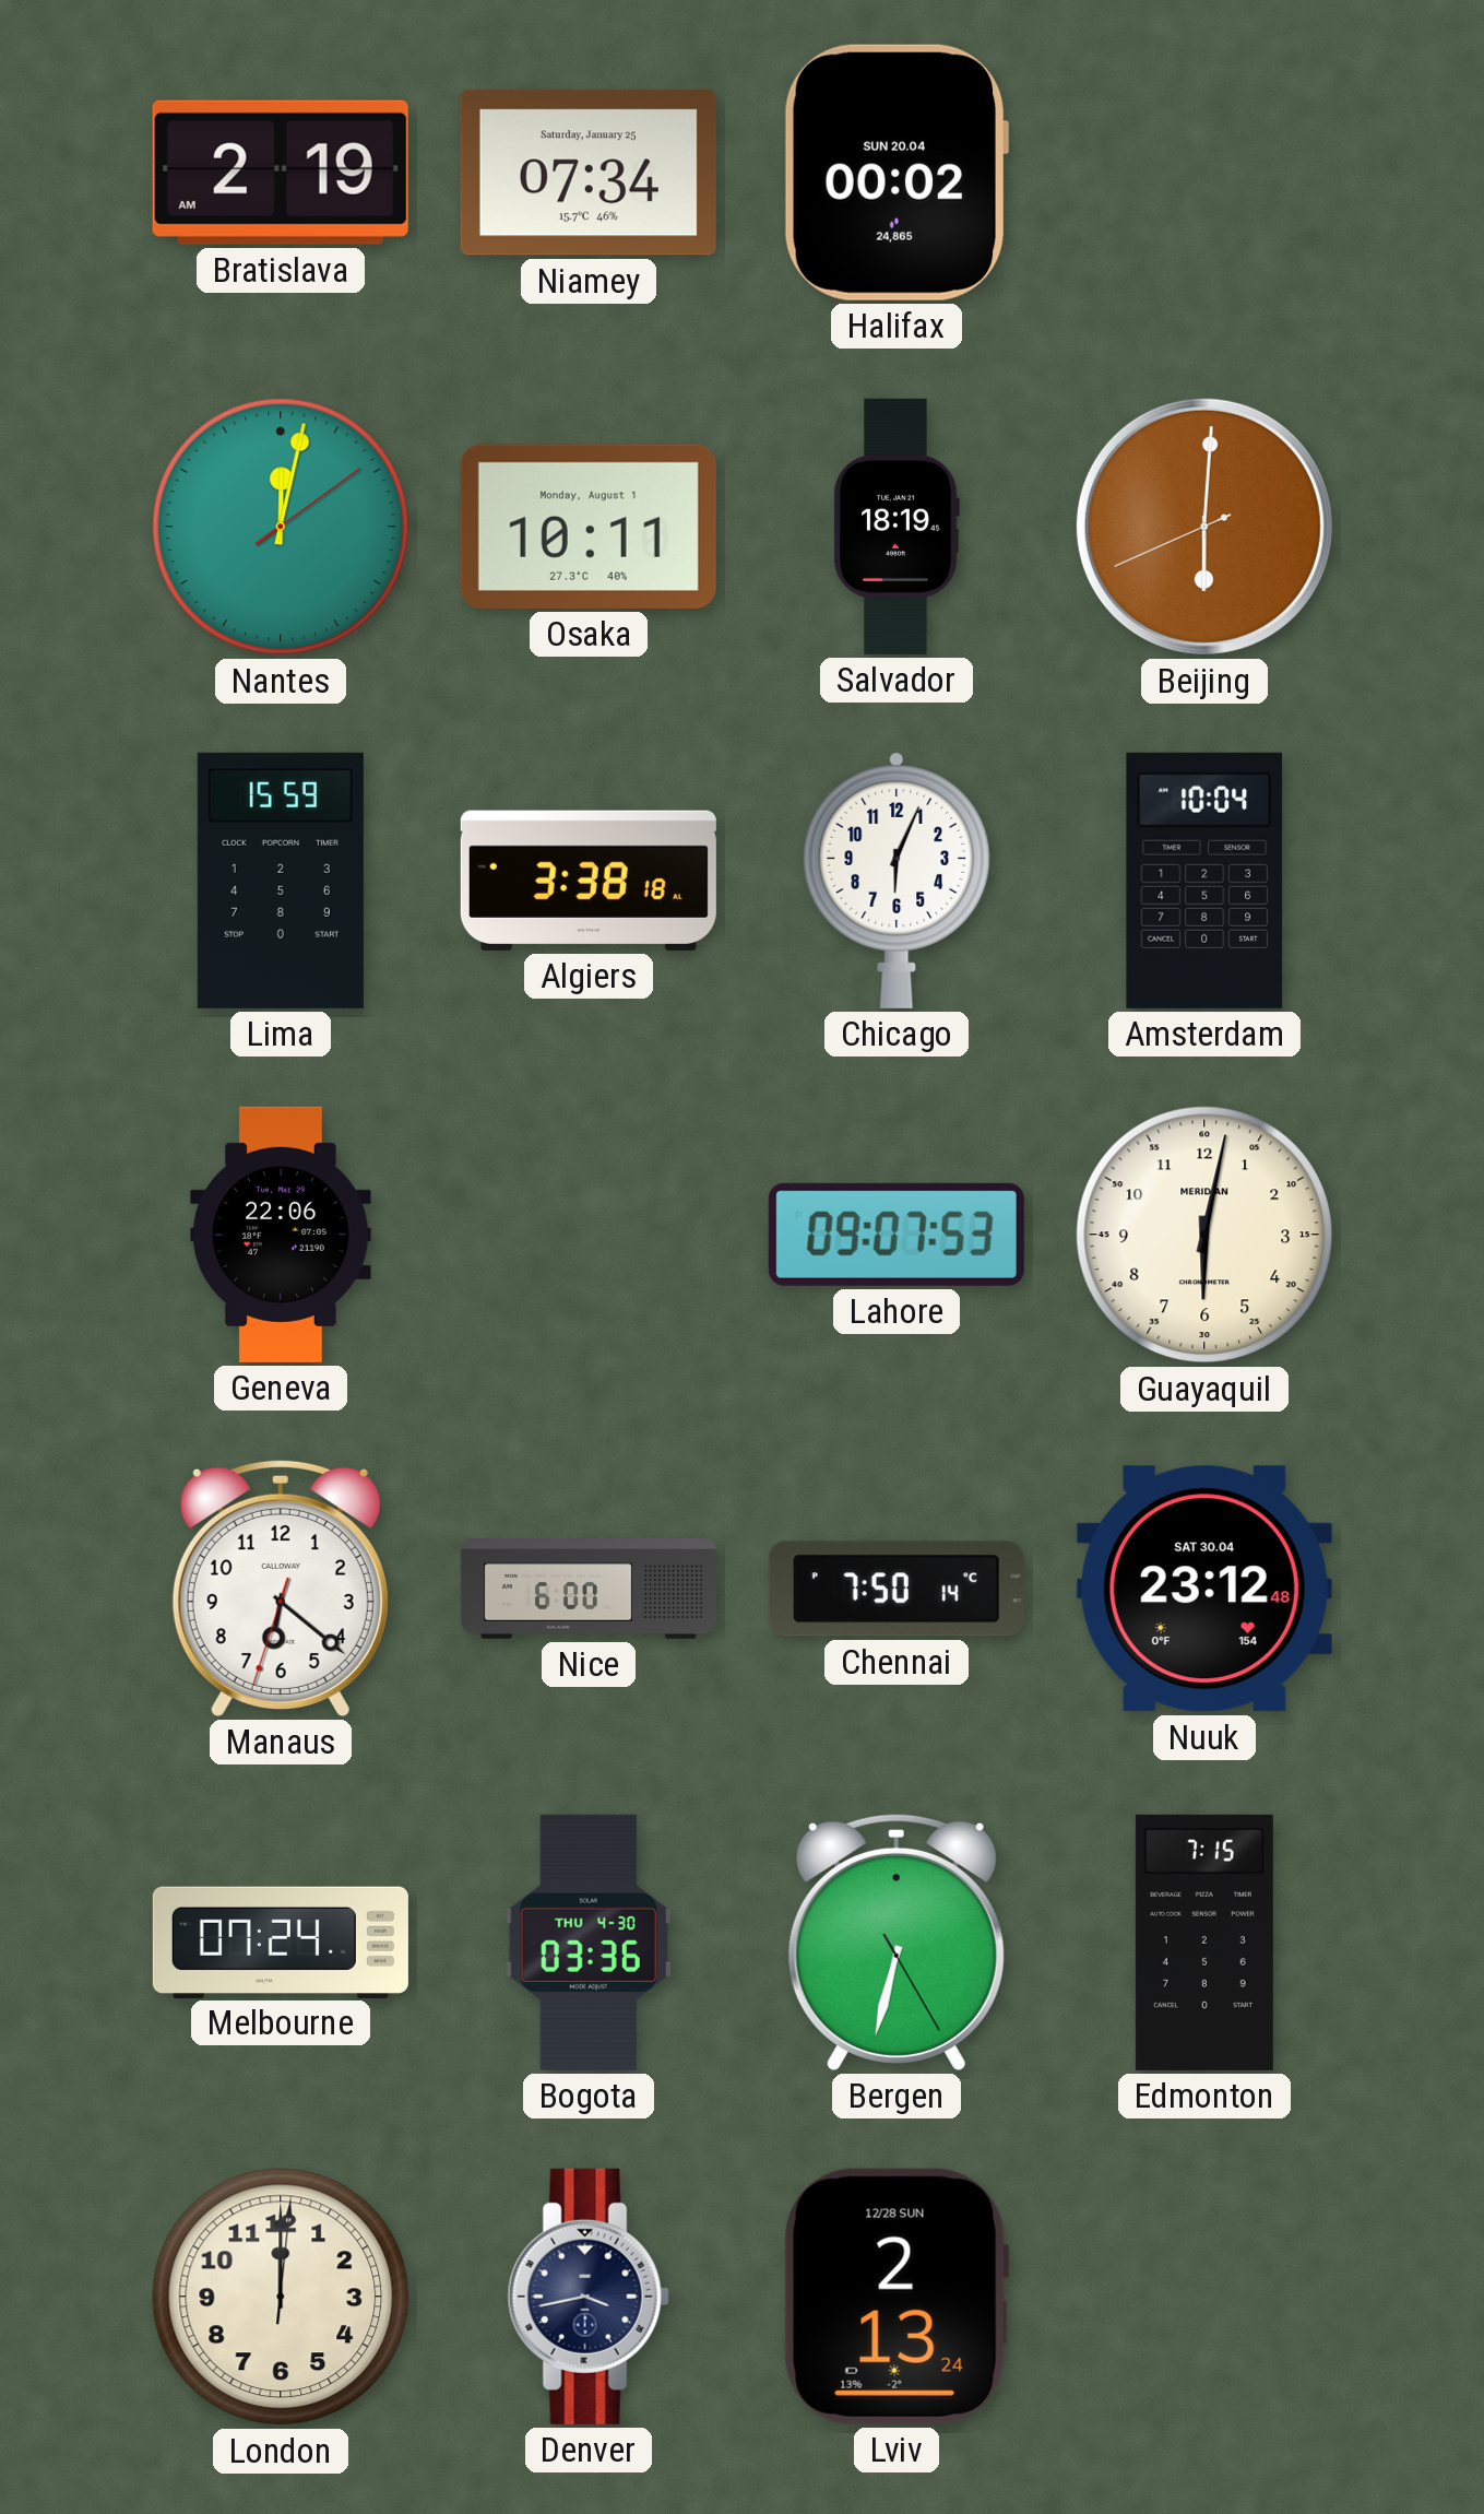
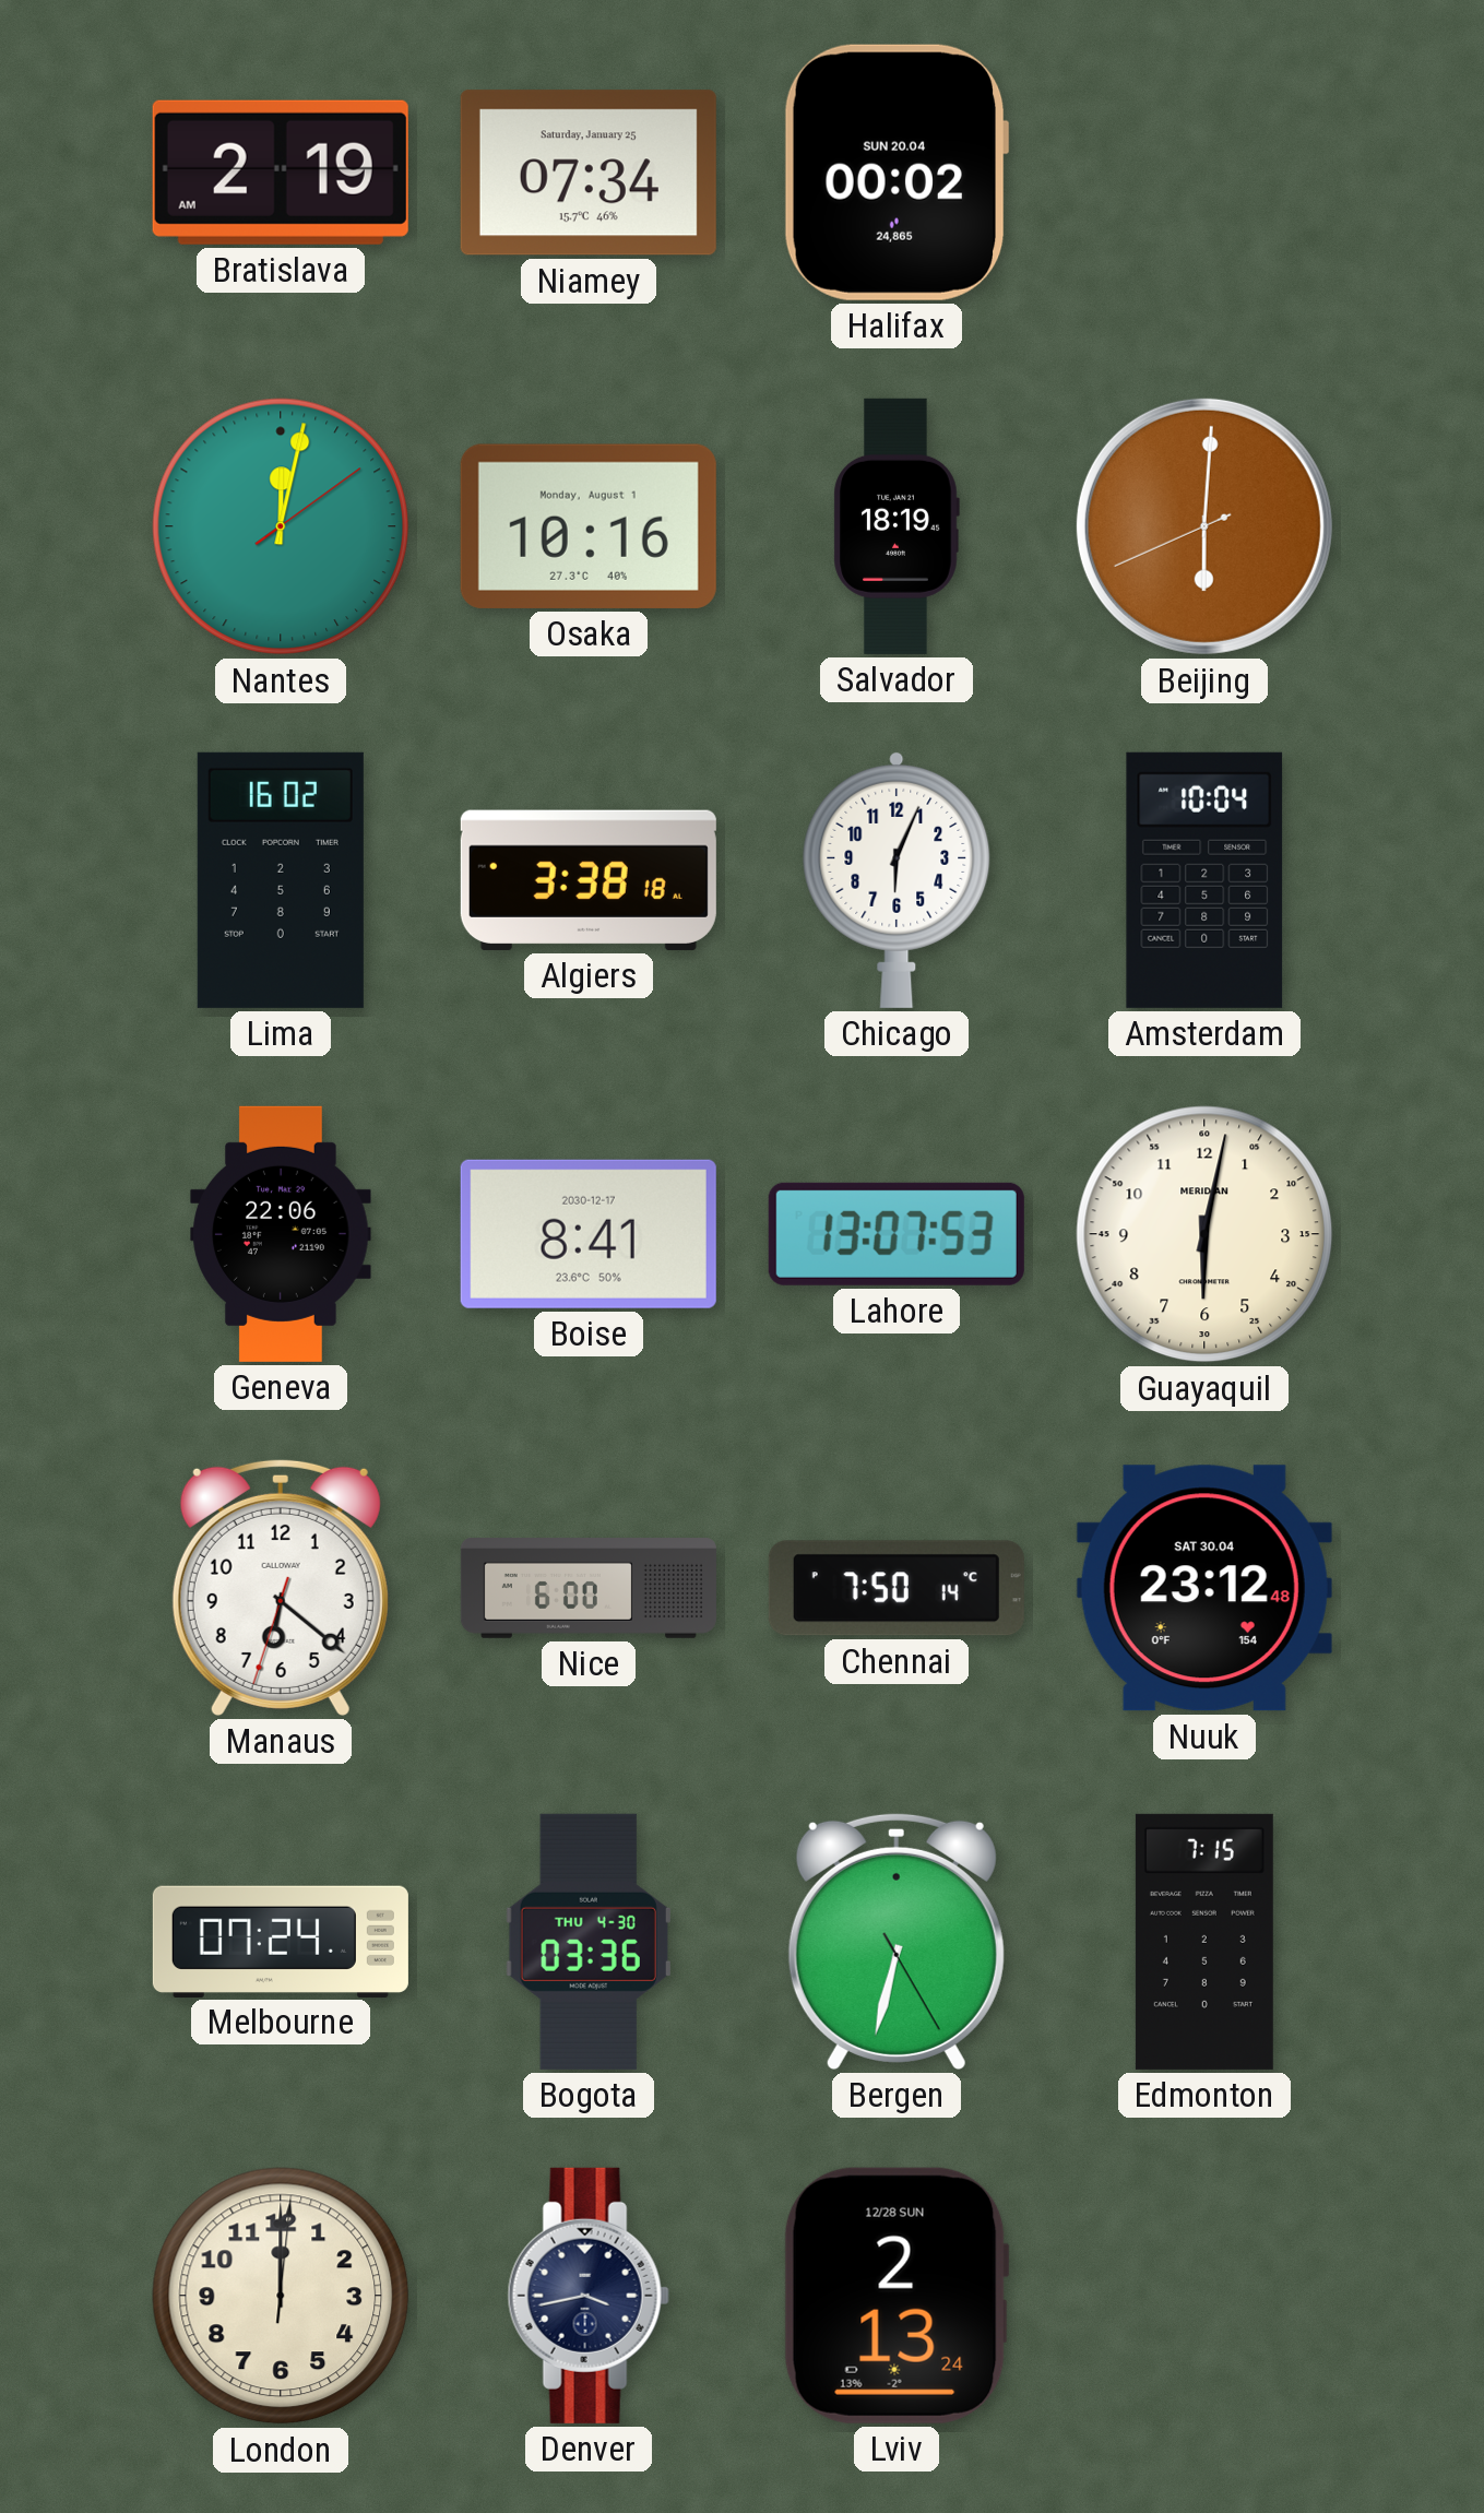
Osaka: 10:11 -> 10:16
Lima: 15:59 -> 16:02
Boise: none -> 8:41
Lahore: 09:07 -> 13:07
